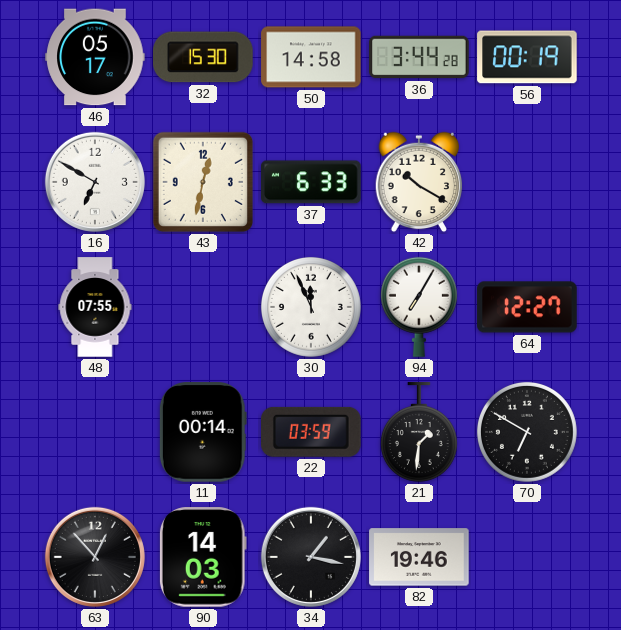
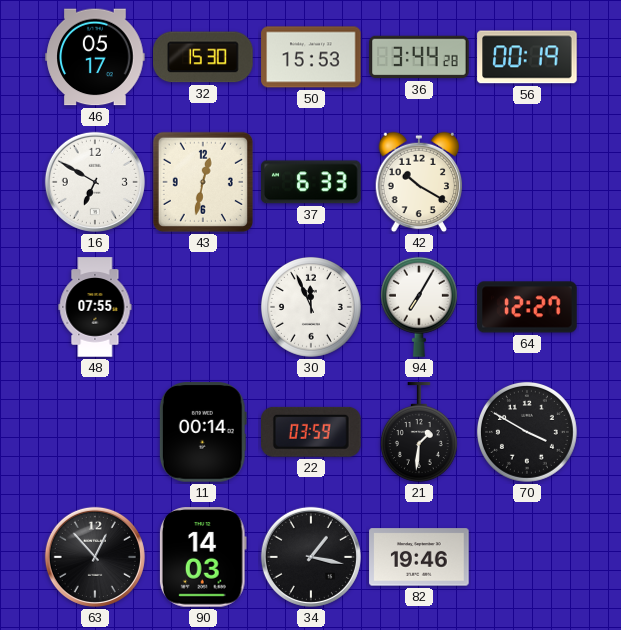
50: 14:58 -> 15:53
70: 6:50 -> 3:50
